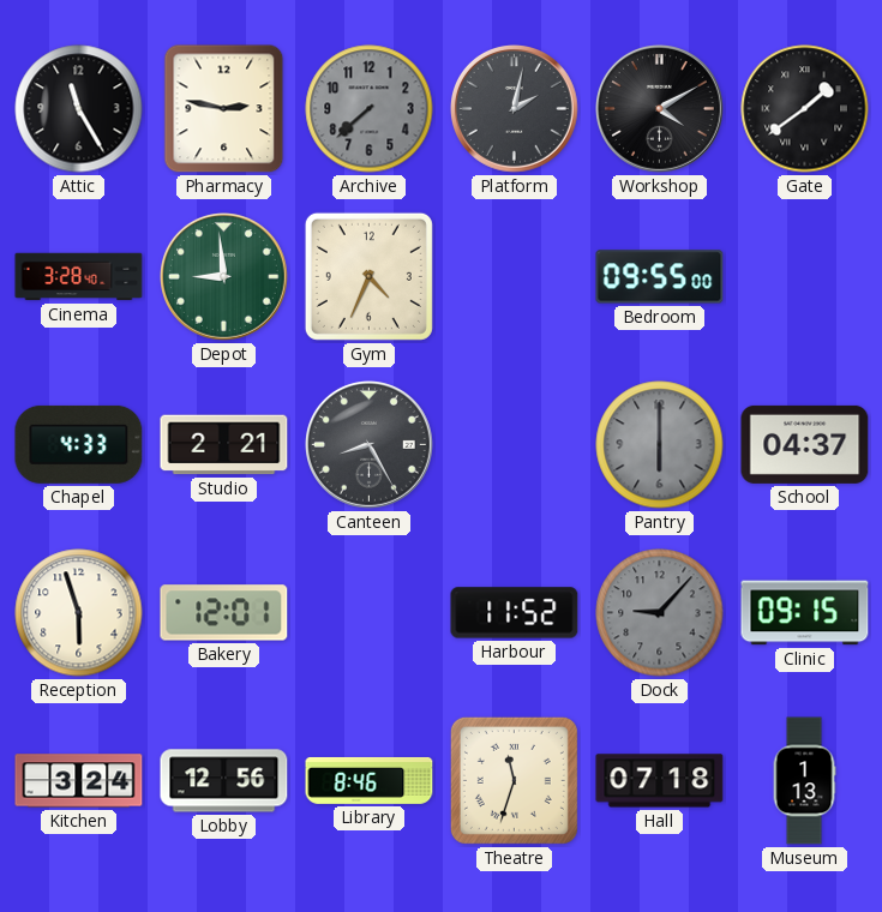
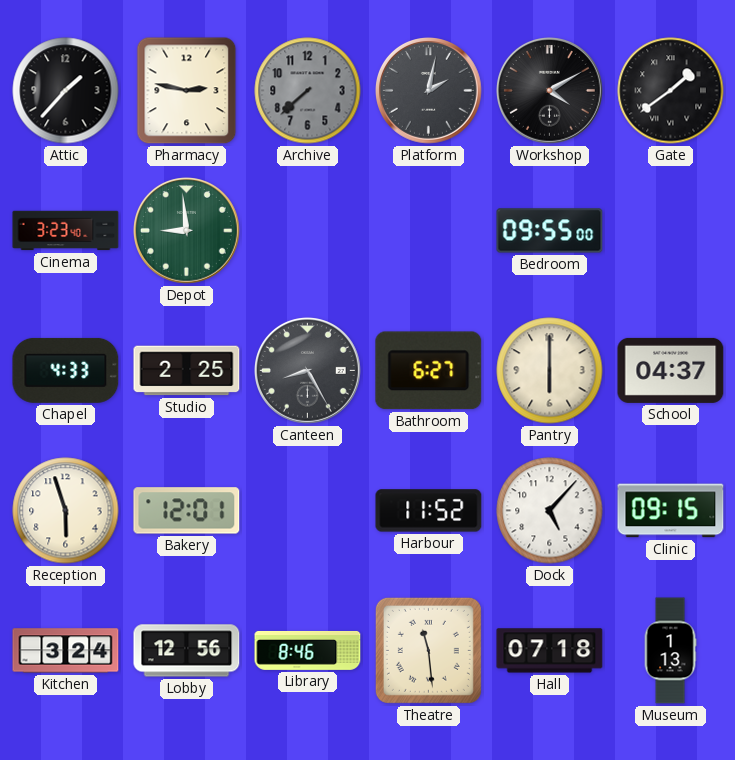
Attic: 11:25 -> 1:37
Cinema: 3:28 -> 3:23
Gym: 4:34 -> none
Studio: 2:21 -> 2:25
Bathroom: none -> 6:27
Pantry dial: grey -> cream
Dock: 9:07 -> 5:07
Dock dial: grey -> white
Theatre: 11:33 -> 11:29
